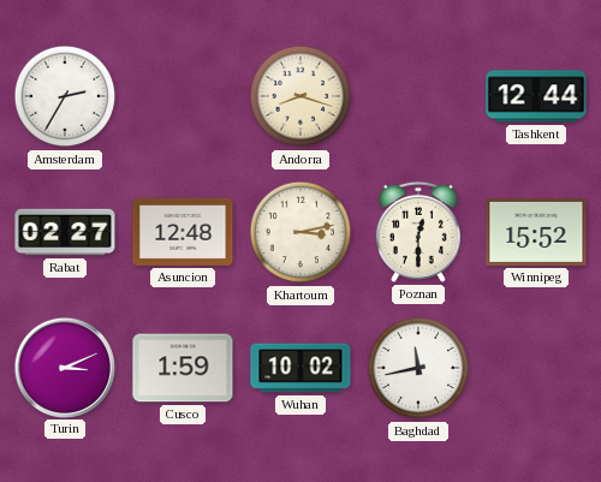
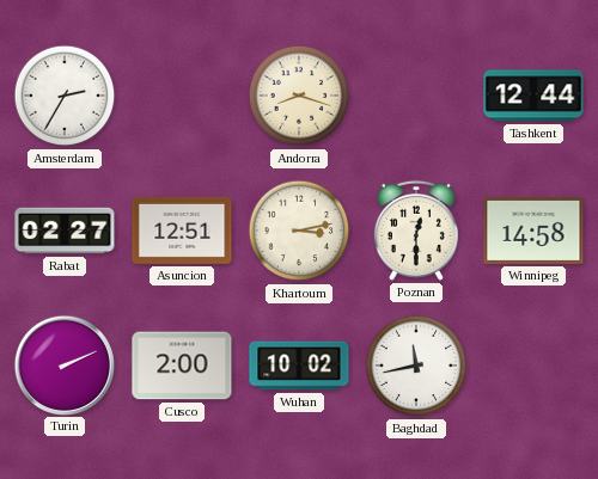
Asuncion: 12:48 -> 12:51
Winnipeg: 15:52 -> 14:58
Turin: 3:11 -> 2:11
Cusco: 1:59 -> 2:00
